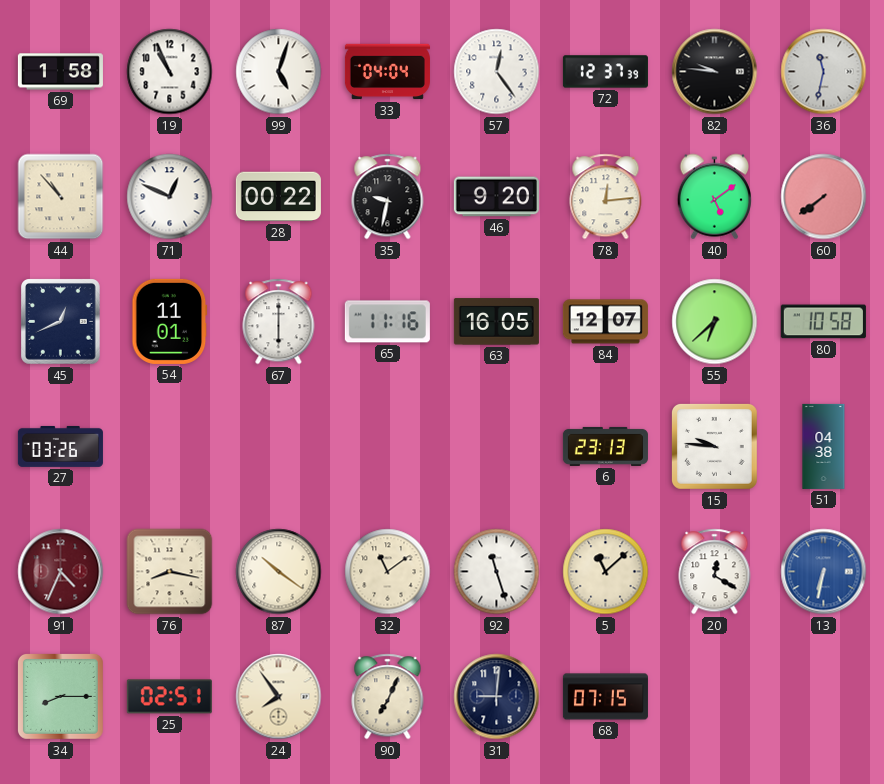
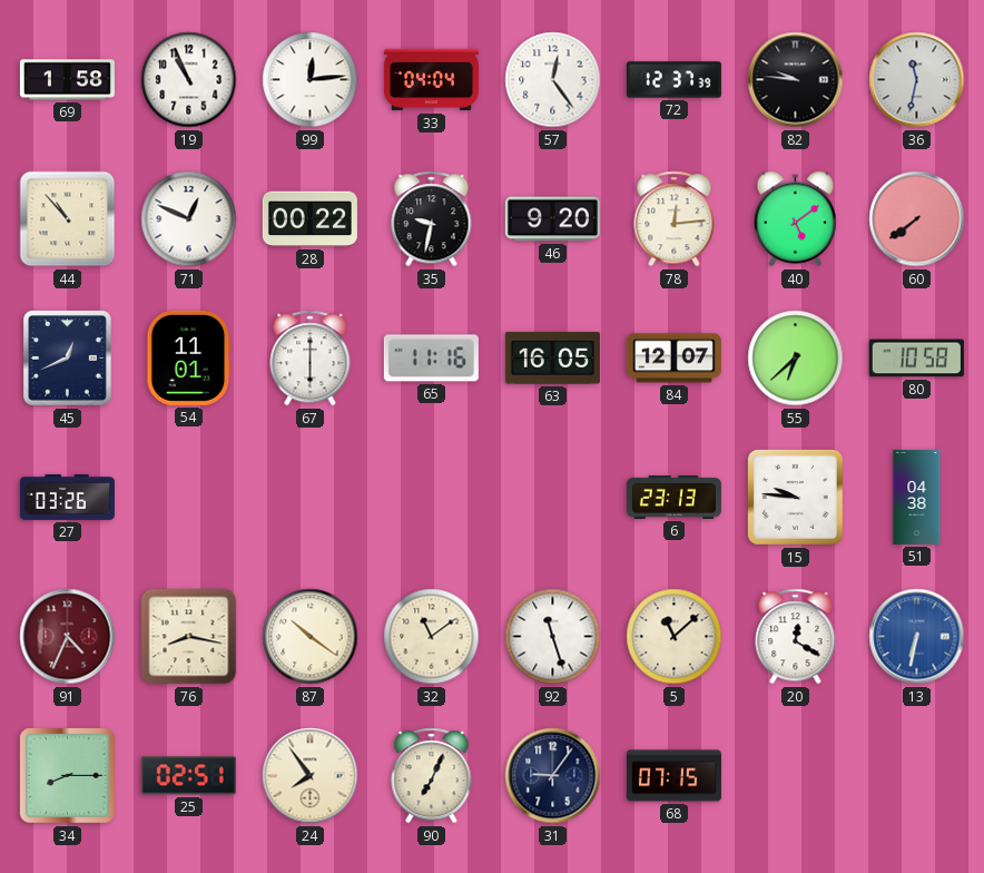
99: 5:03 -> 12:14
31: 9:01 -> 9:06
